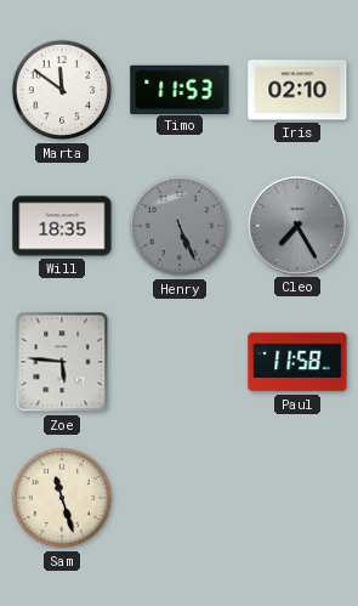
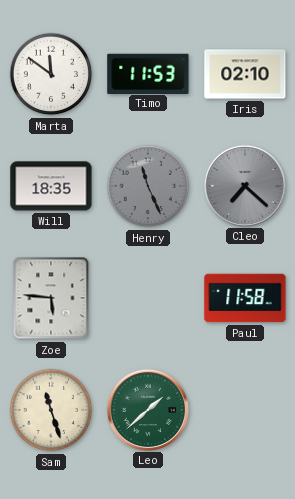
Henry: 5:26 -> 11:26
Cleo: 7:25 -> 7:22
Leo: none -> 1:38
